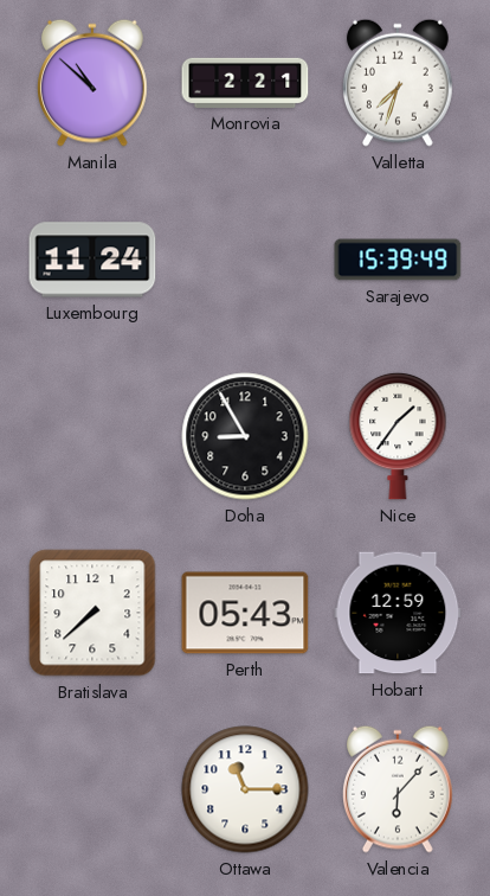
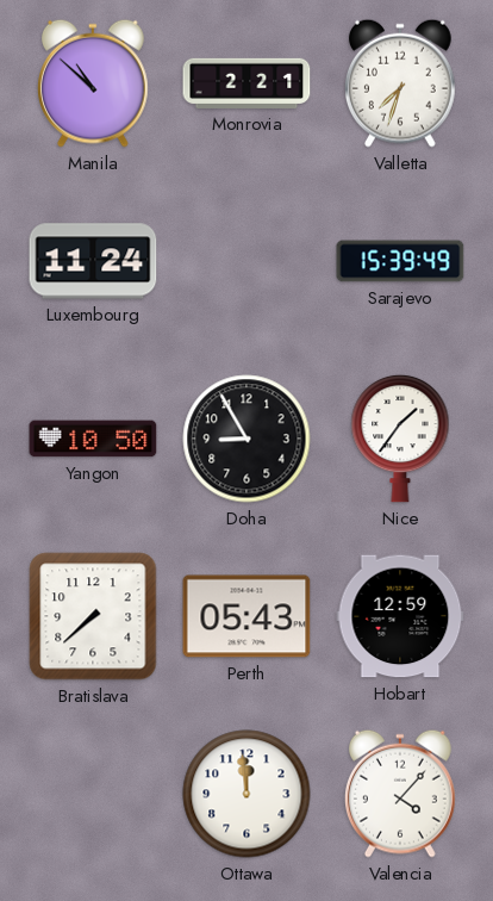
Yangon: none -> 10:50
Ottawa: 11:15 -> 11:59
Valencia: 6:07 -> 4:07
